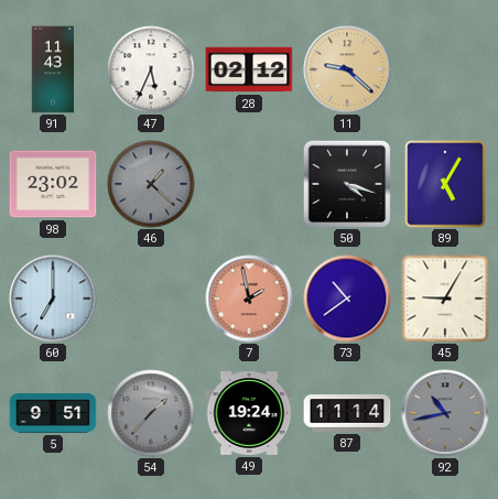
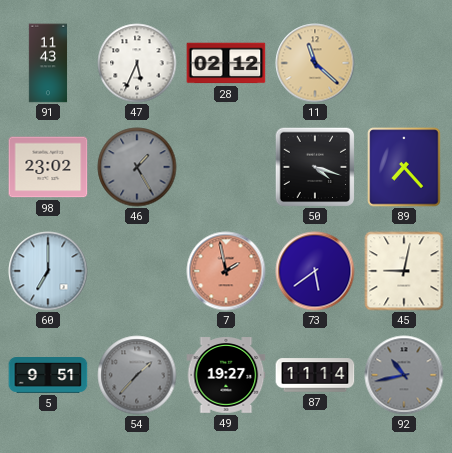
11: 9:22 -> 11:22
46: 1:22 -> 1:25
89: 5:05 -> 7:23
73: 10:39 -> 5:39
45: 9:05 -> 9:02
49: 19:24 -> 19:27
